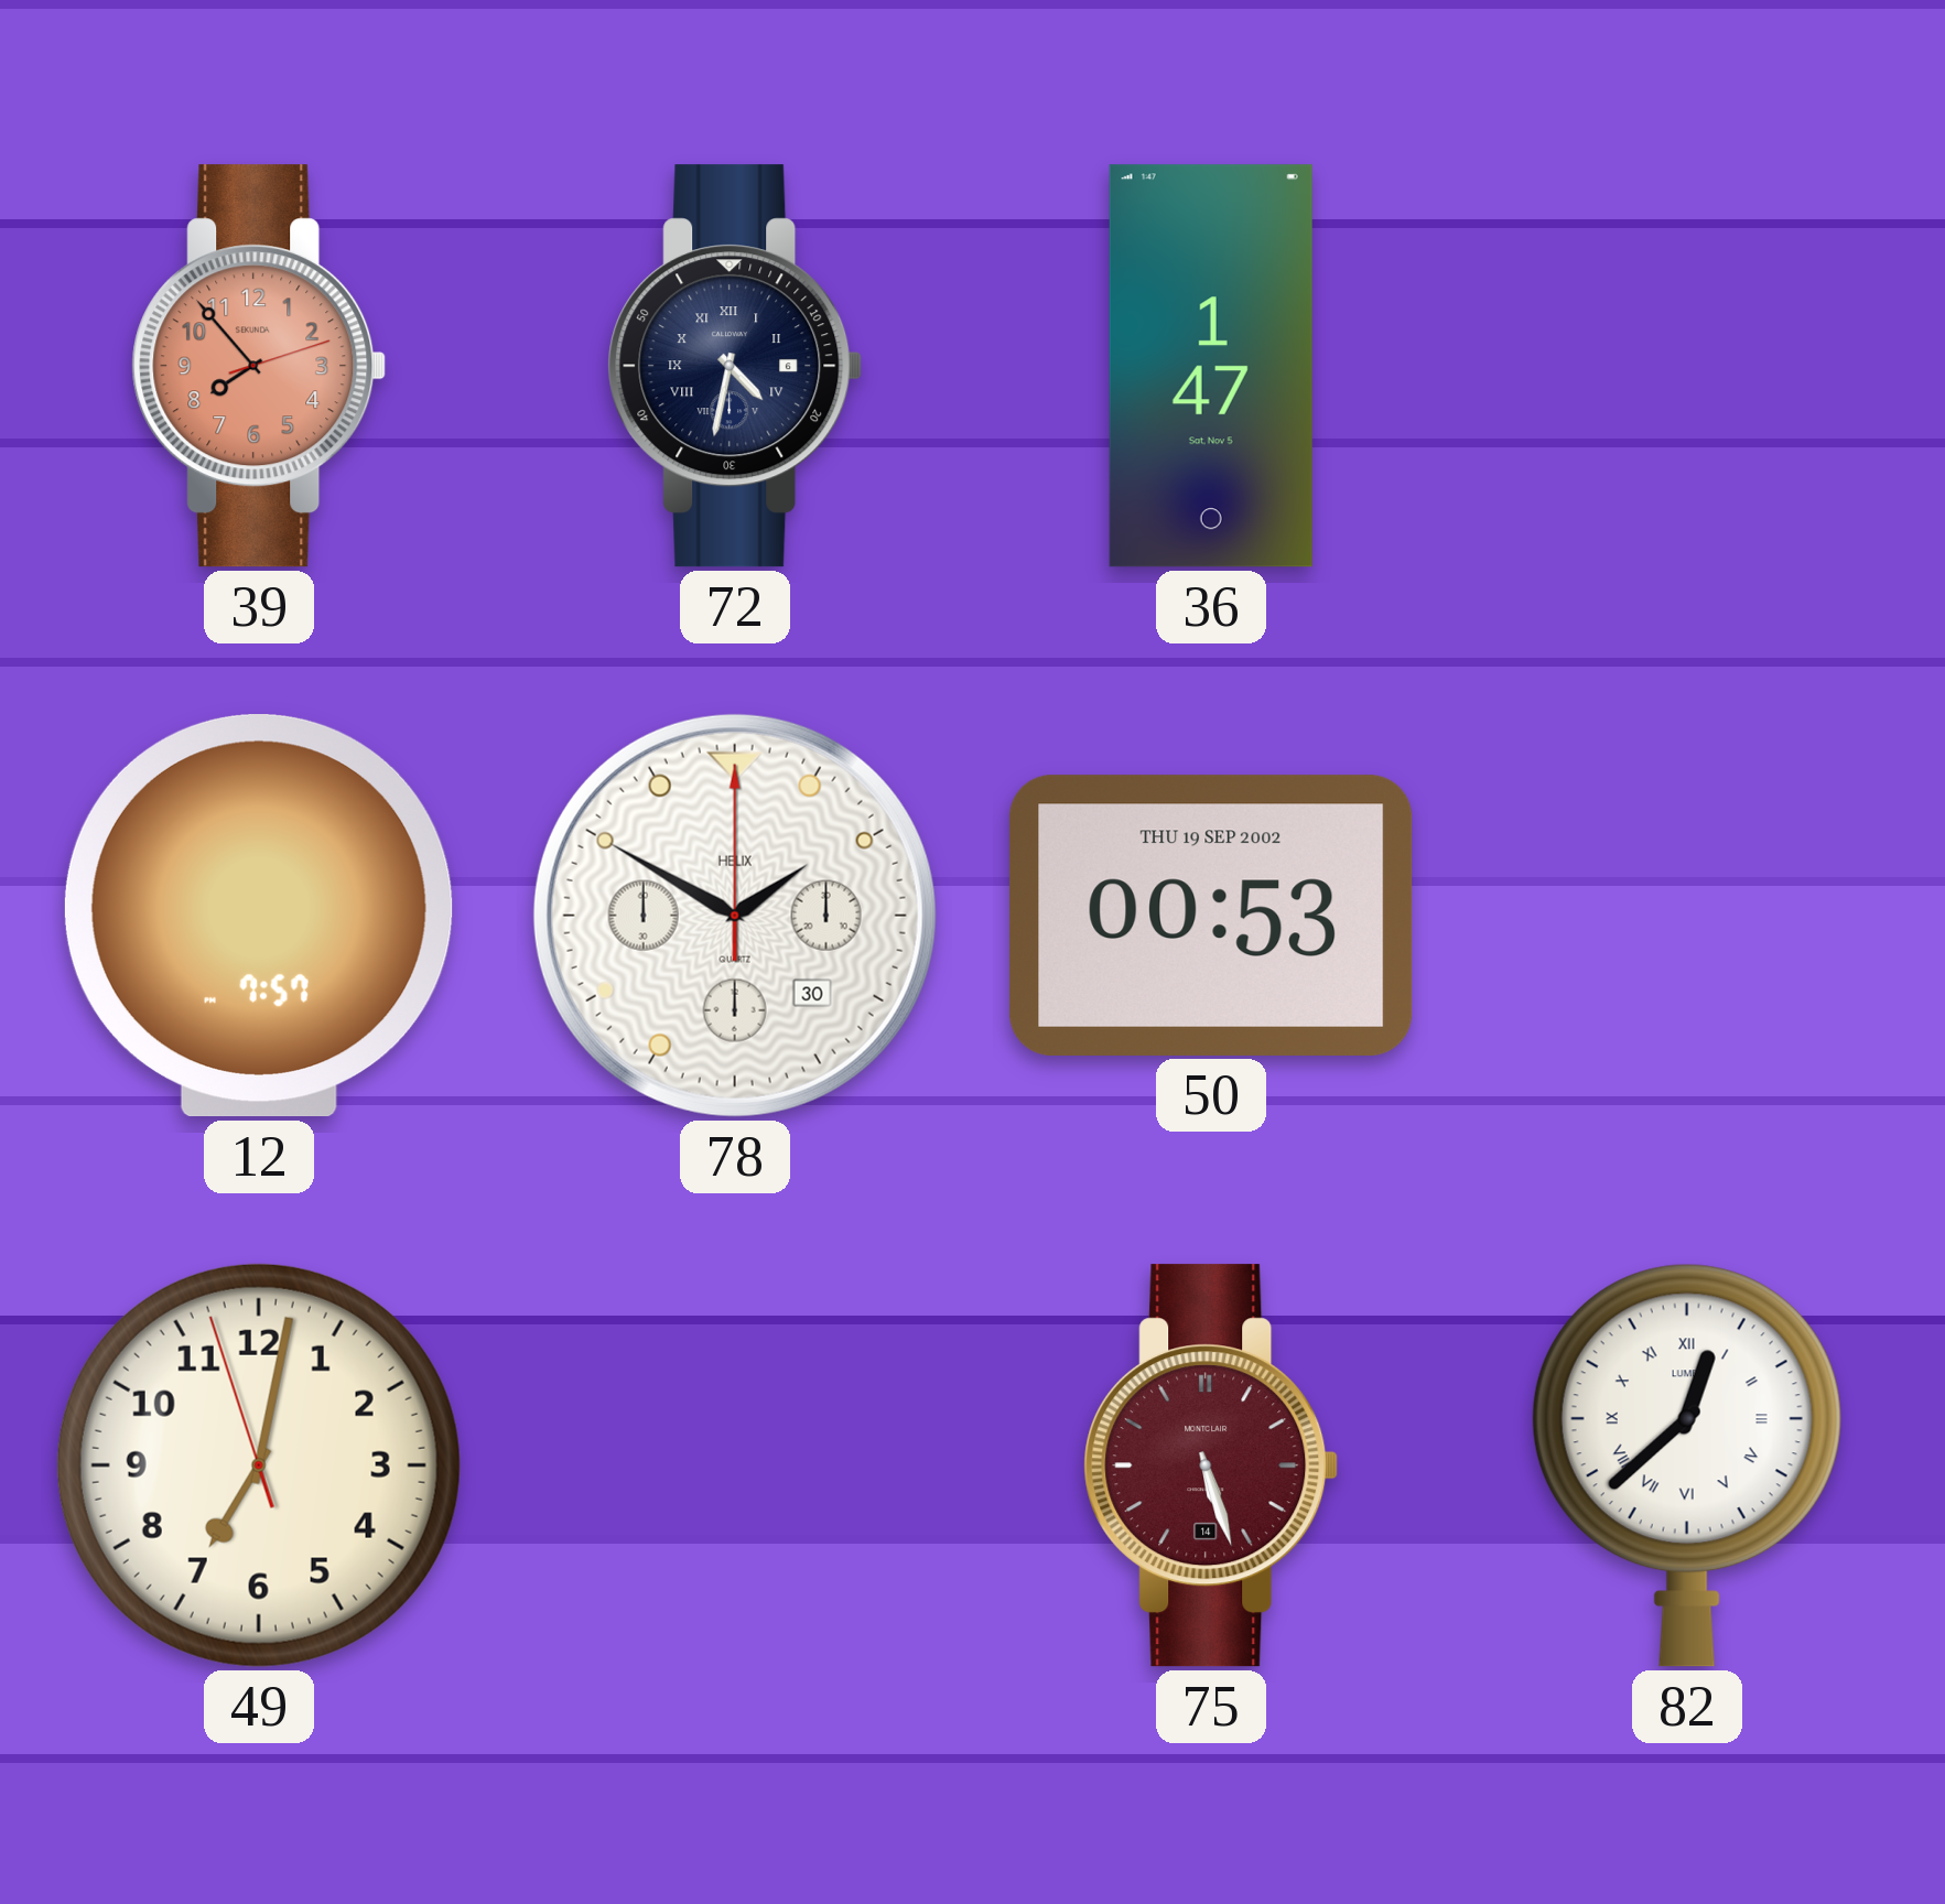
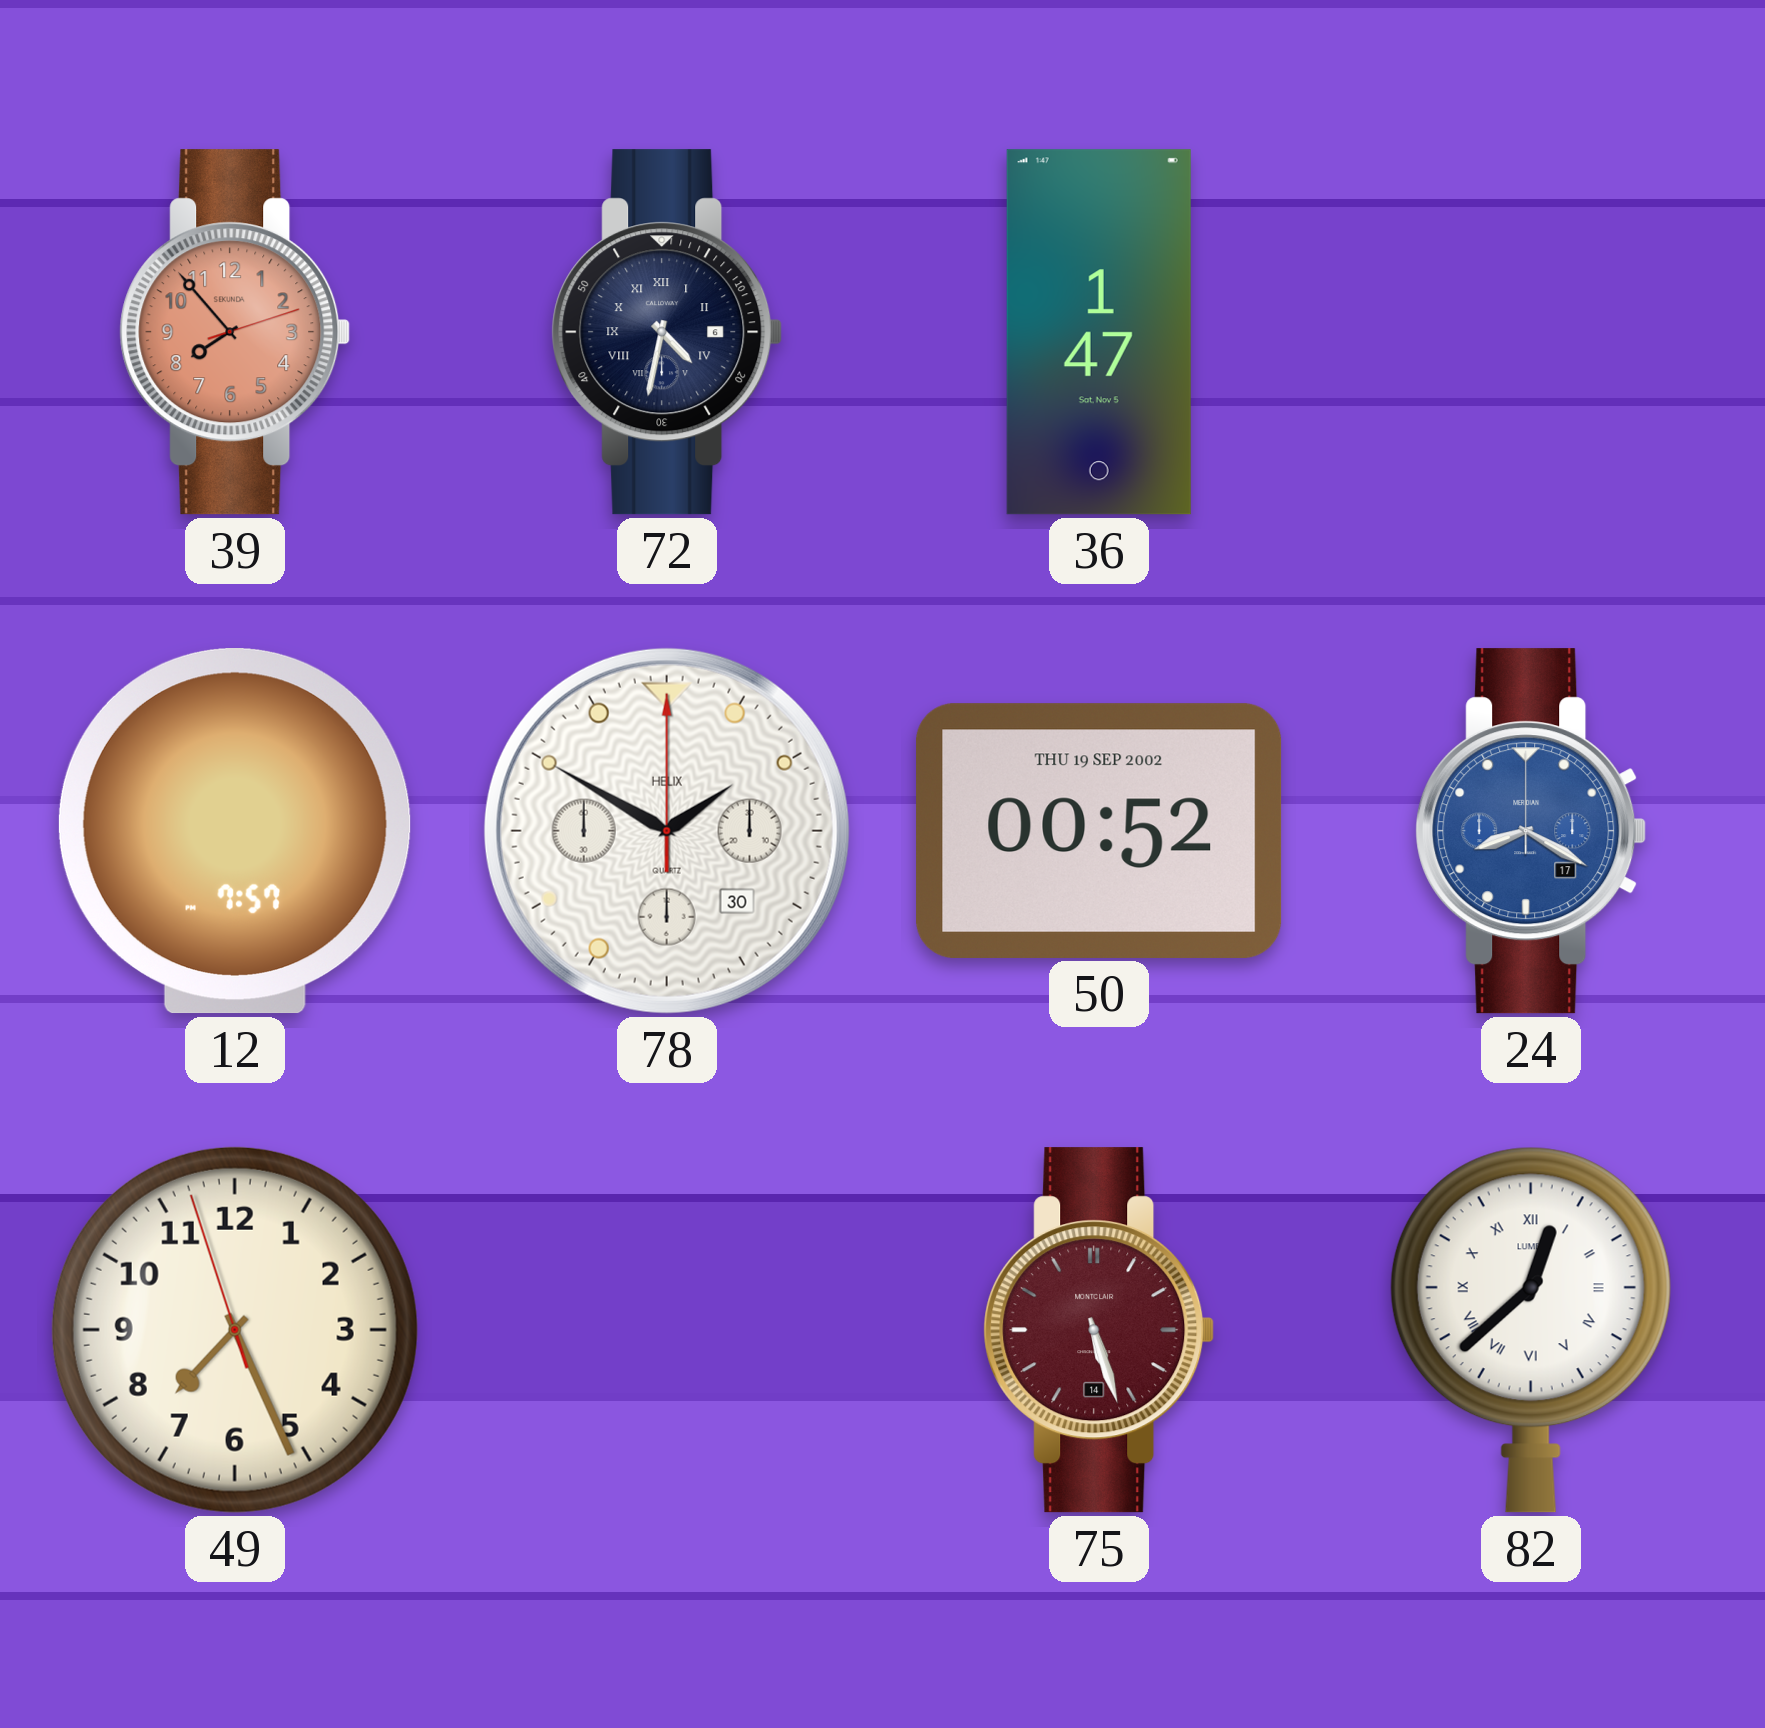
50: 00:53 -> 00:52
24: none -> 8:20
49: 7:01 -> 7:25
